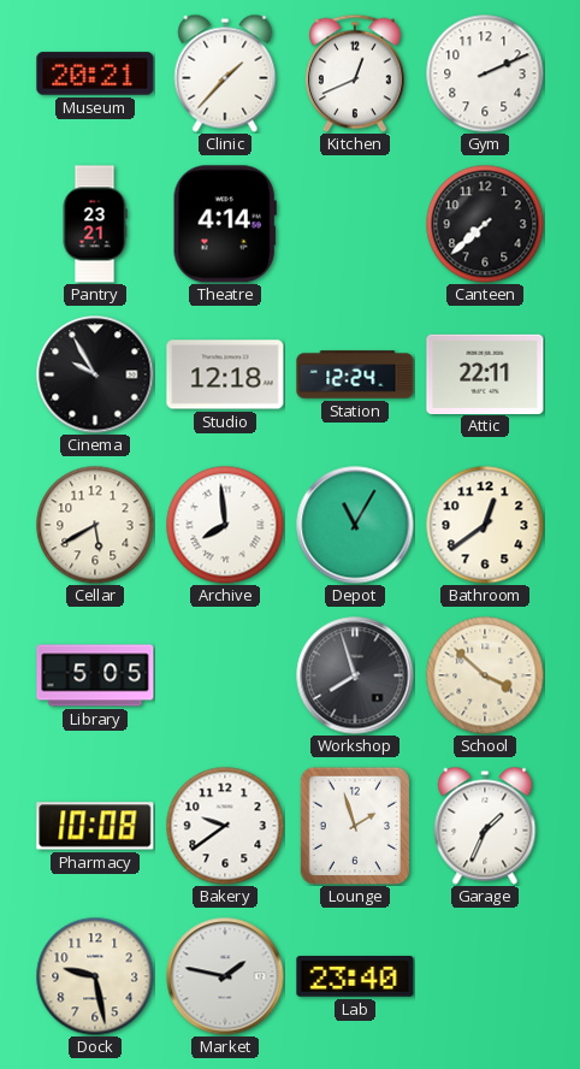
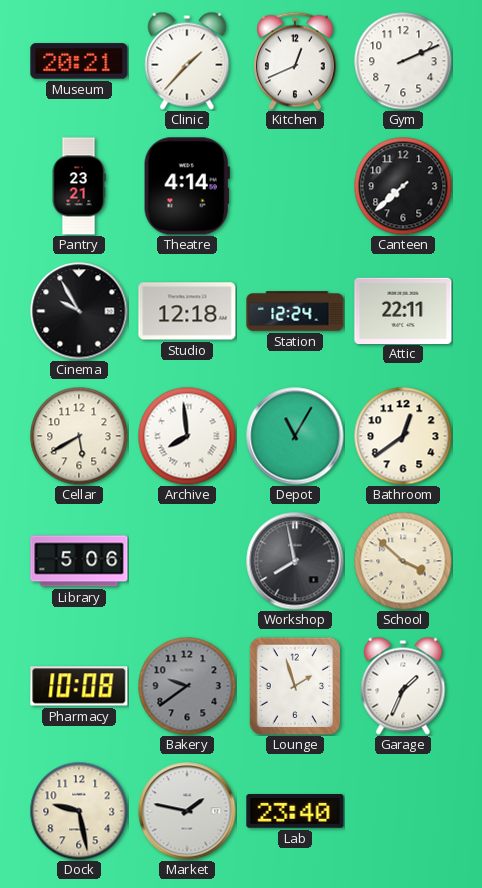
Library: 5:05 -> 5:06
Workshop: 7:57 -> 7:58
Bakery dial: white -> grey
